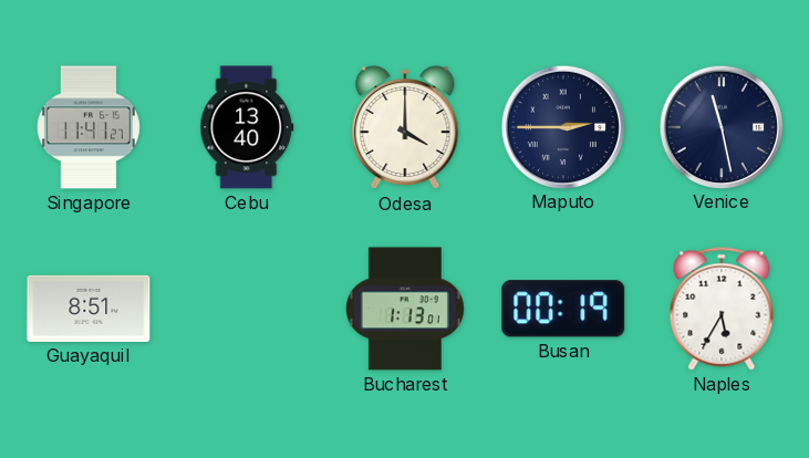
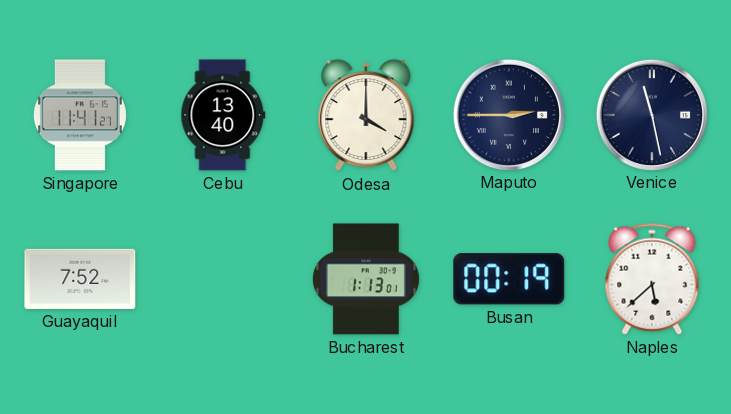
Guayaquil: 8:51 -> 7:52
Naples: 5:35 -> 5:38
